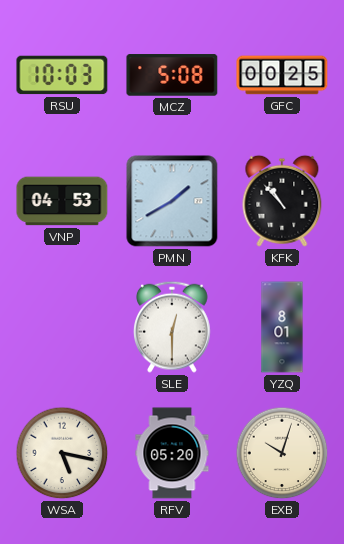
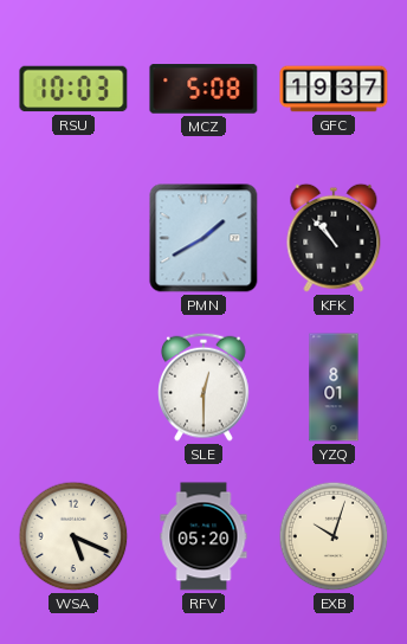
GFC: 00:25 -> 19:37
VNP: 04:53 -> none
WSA: 5:17 -> 5:19
